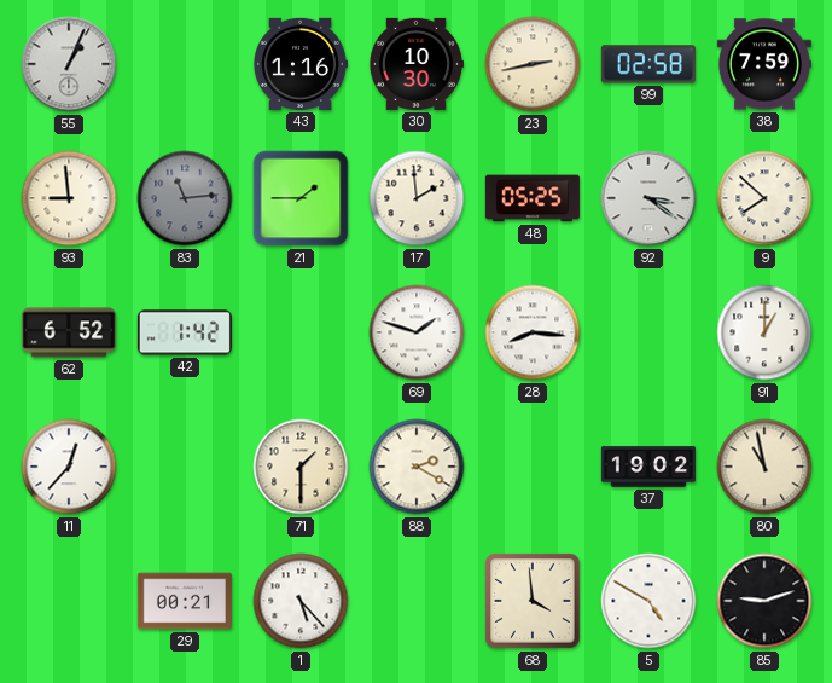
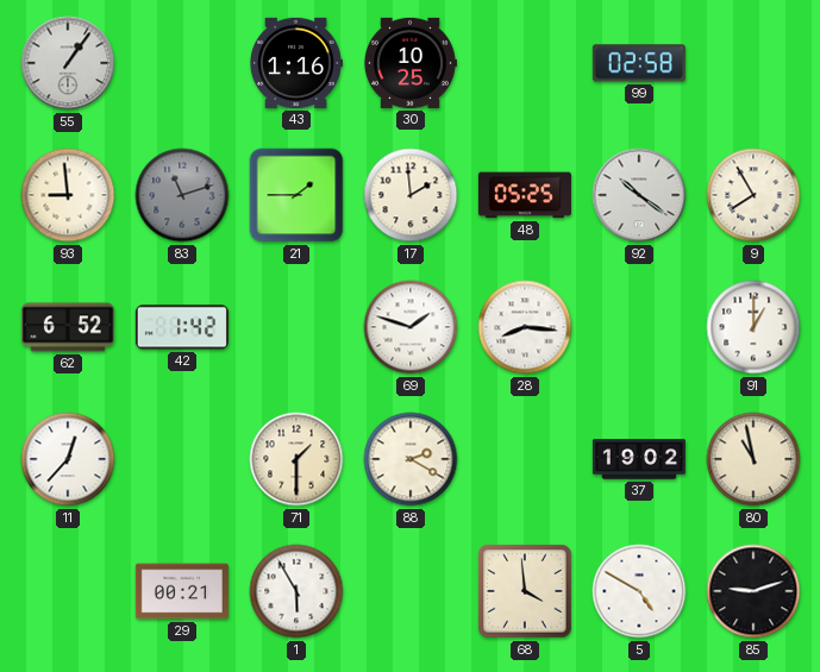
55: 1:04 -> 1:06
30: 10:30 -> 10:25
23: 2:43 -> none
38: 7:59 -> none
83: 11:14 -> 11:12
92: 3:21 -> 10:21
9: 7:52 -> 7:55
1: 5:23 -> 5:55
